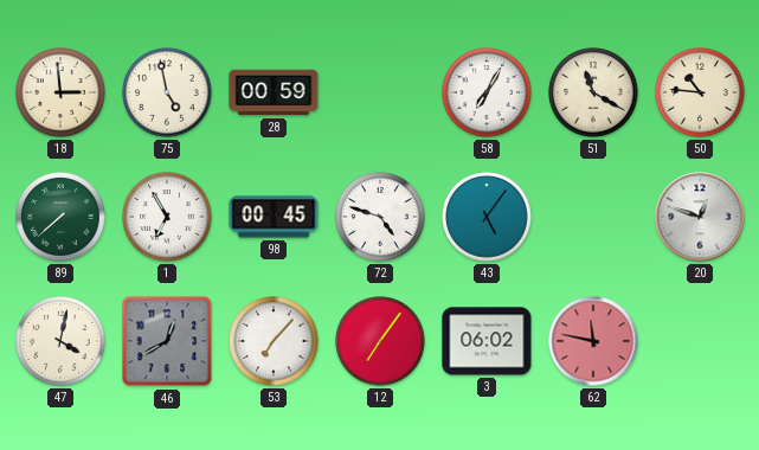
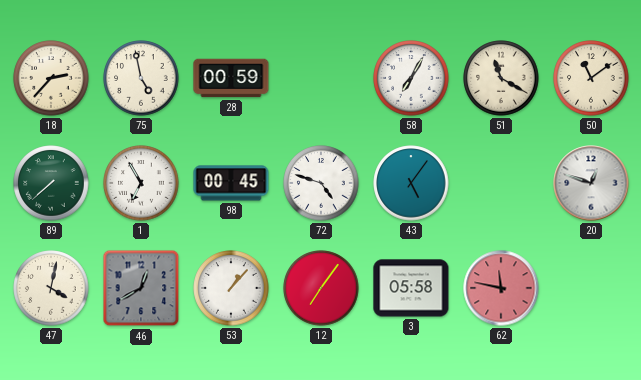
18: 2:59 -> 2:37
50: 10:46 -> 11:09
53: 7:07 -> 1:07
3: 06:02 -> 05:58
